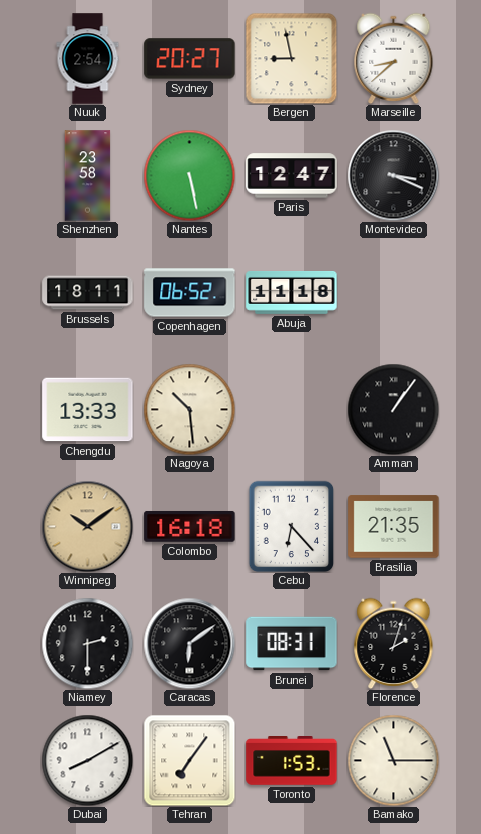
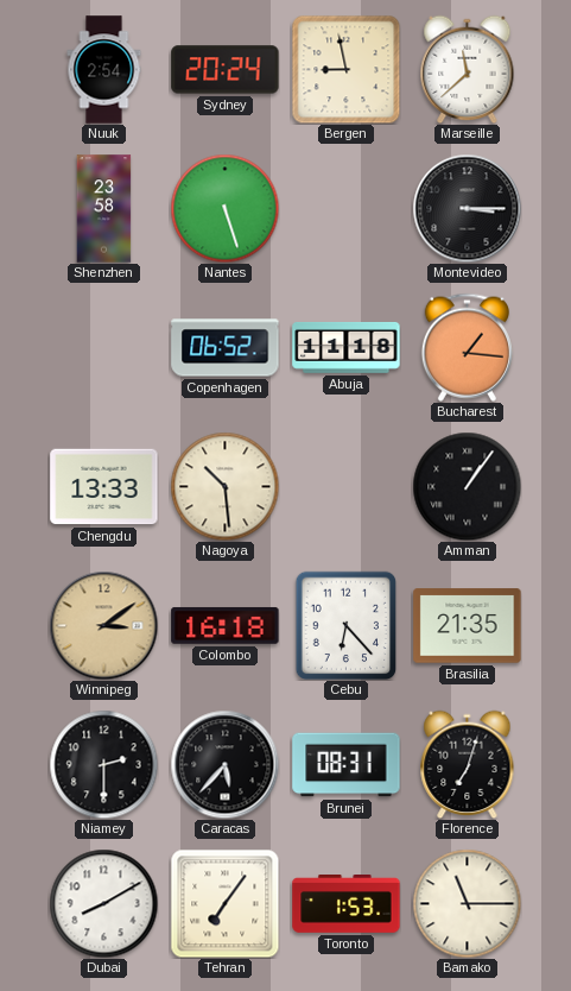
Sydney: 20:27 -> 20:24
Marseille: 8:38 -> 11:38
Nantes: 5:28 -> 5:27
Paris: 12:47 -> none
Montevideo: 3:19 -> 3:15
Brussels: 18:11 -> none
Bucharest: none -> 1:16
Winnipeg: 10:09 -> 3:09
Caracas: 6:09 -> 5:37
Florence: 2:03 -> 7:03
